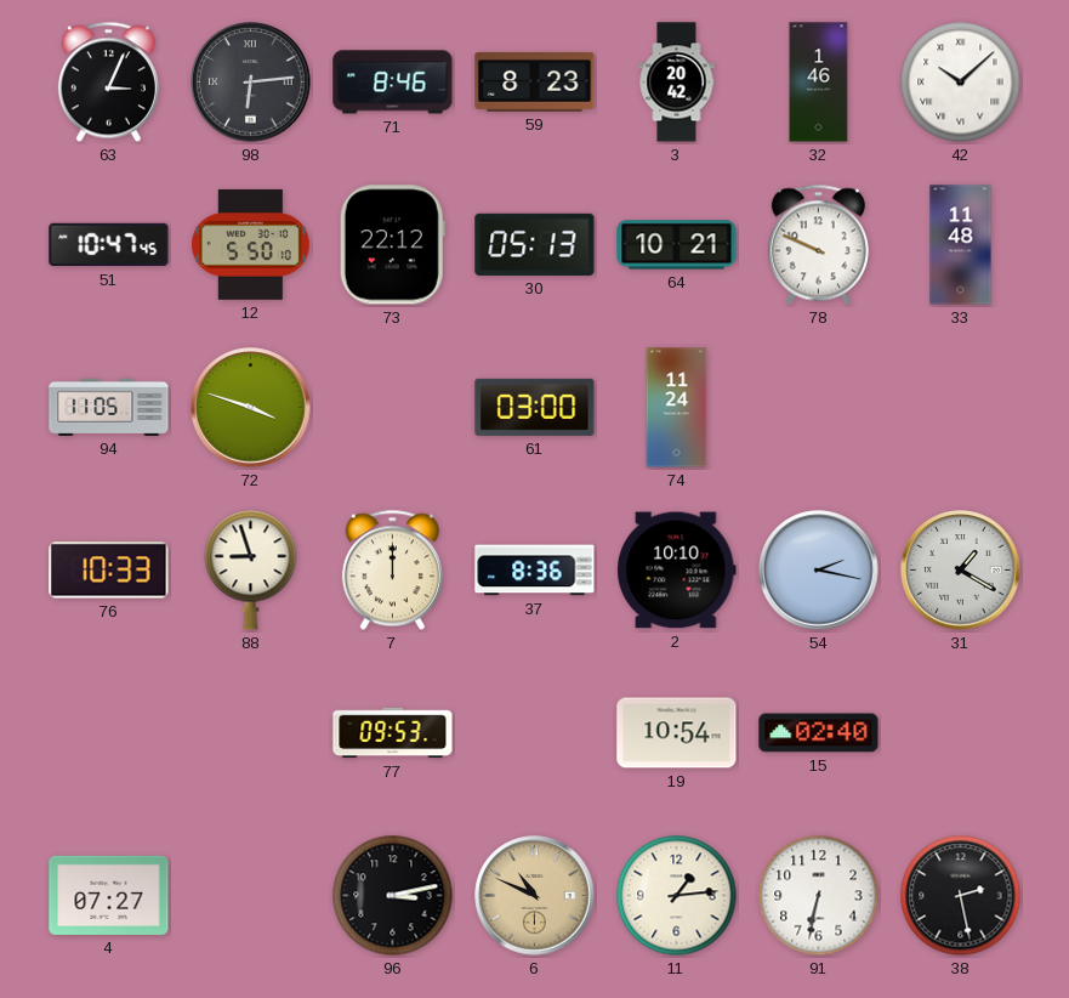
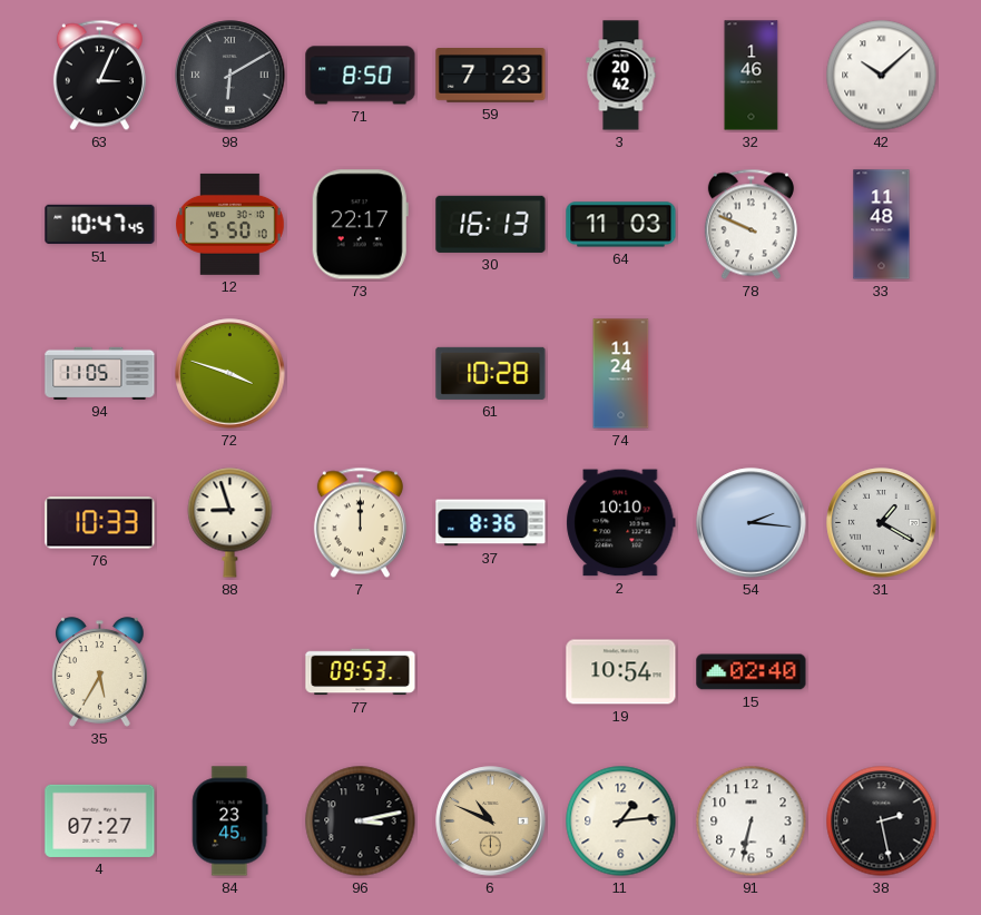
98: 6:14 -> 6:10
71: 8:46 -> 8:50
59: 8:23 -> 7:23
73: 22:12 -> 22:17
30: 05:13 -> 16:13
64: 10:21 -> 11:03
61: 03:00 -> 10:28
54: 2:17 -> 2:16
35: none -> 5:35
84: none -> 23:45
